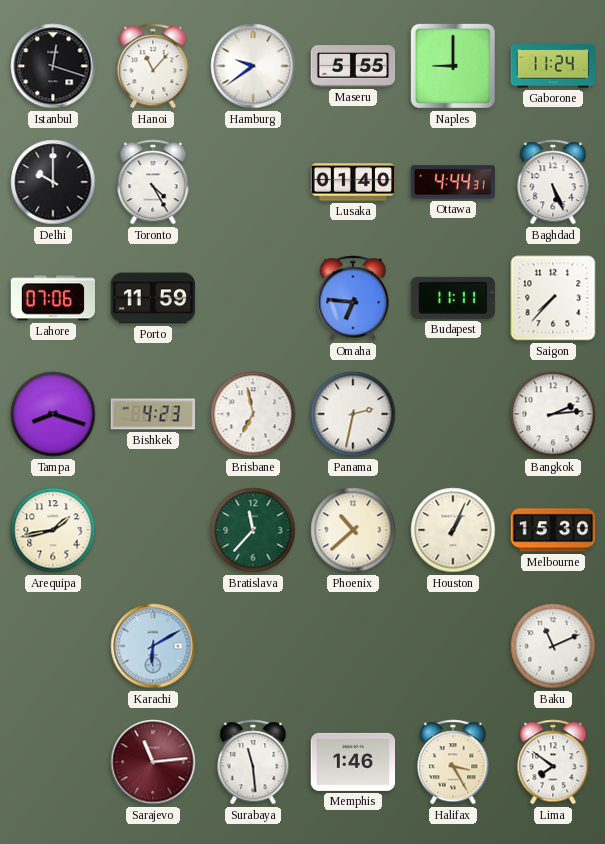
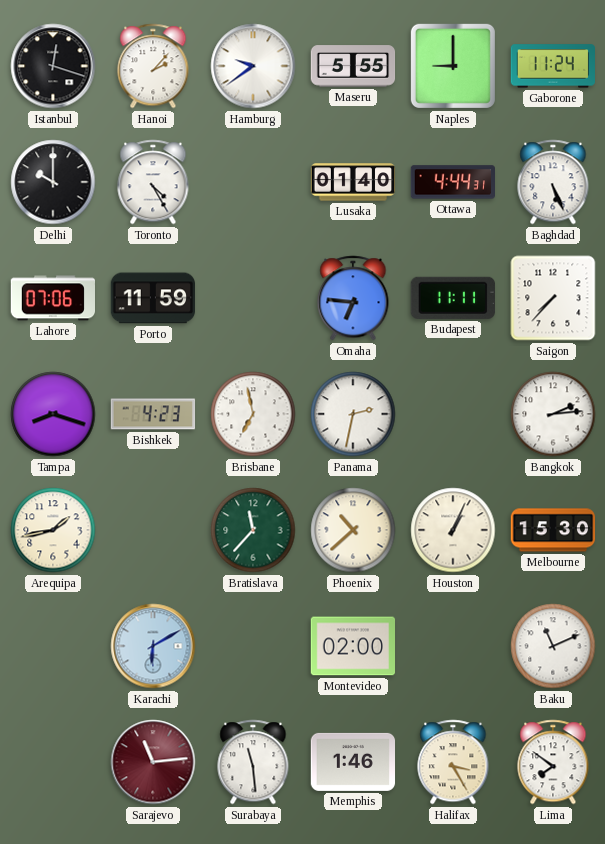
Hanoi: 11:07 -> 2:07
Montevideo: none -> 02:00
